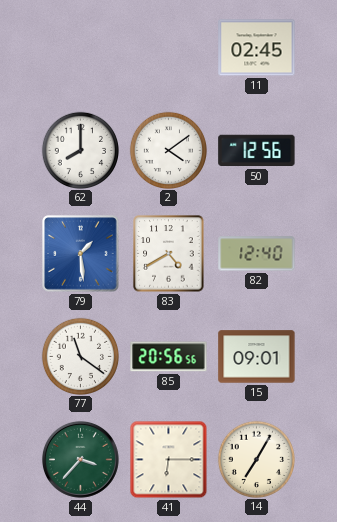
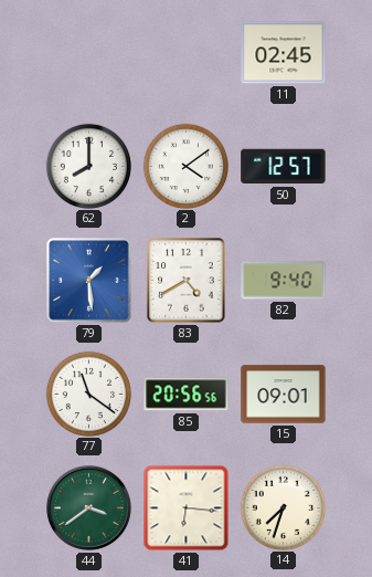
50: 12:56 -> 12:57
82: 12:40 -> 9:40
44: 3:37 -> 3:39
41: 6:15 -> 6:16
14: 7:05 -> 7:33
